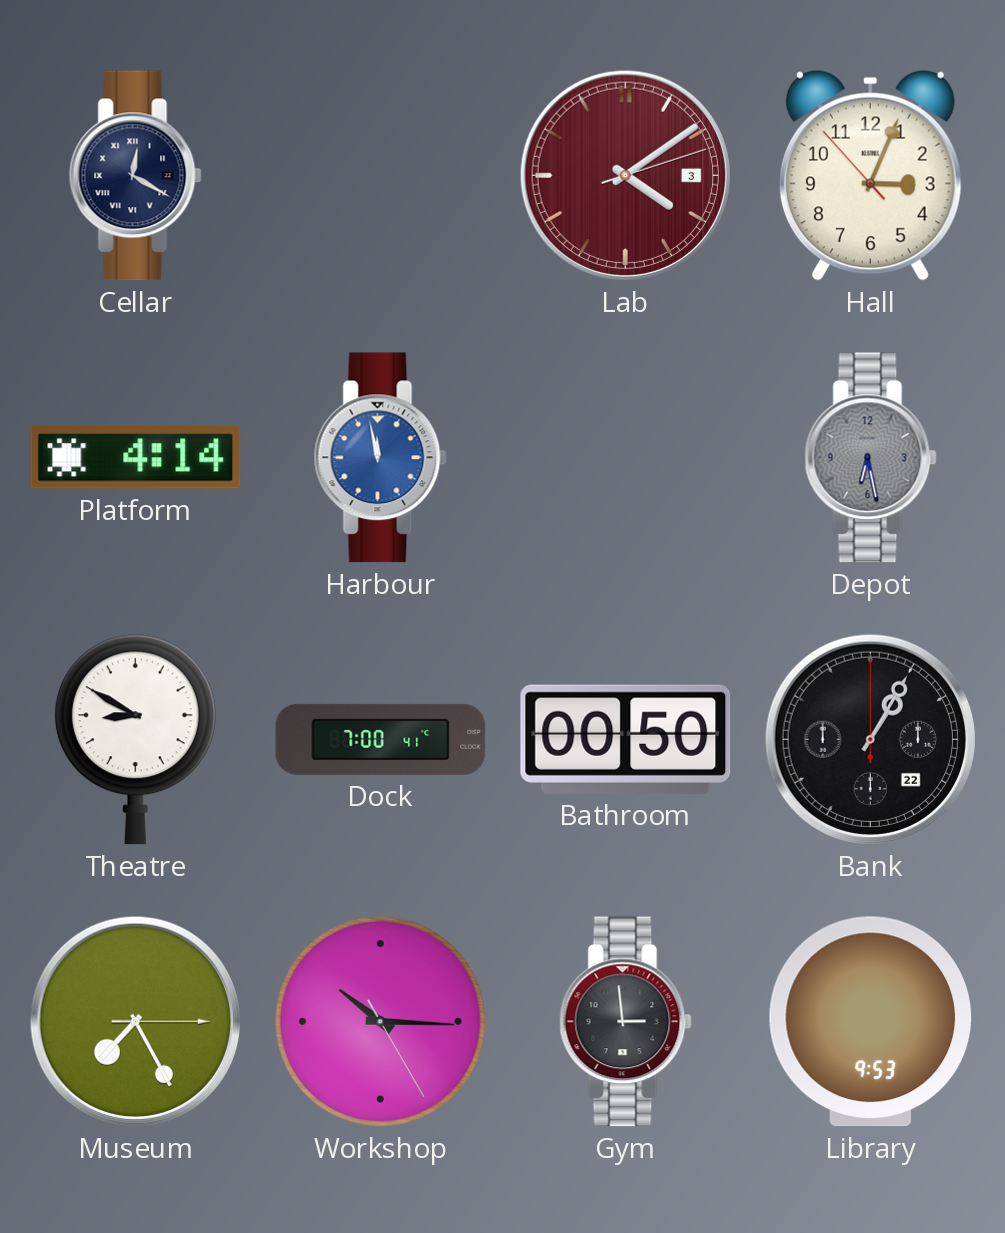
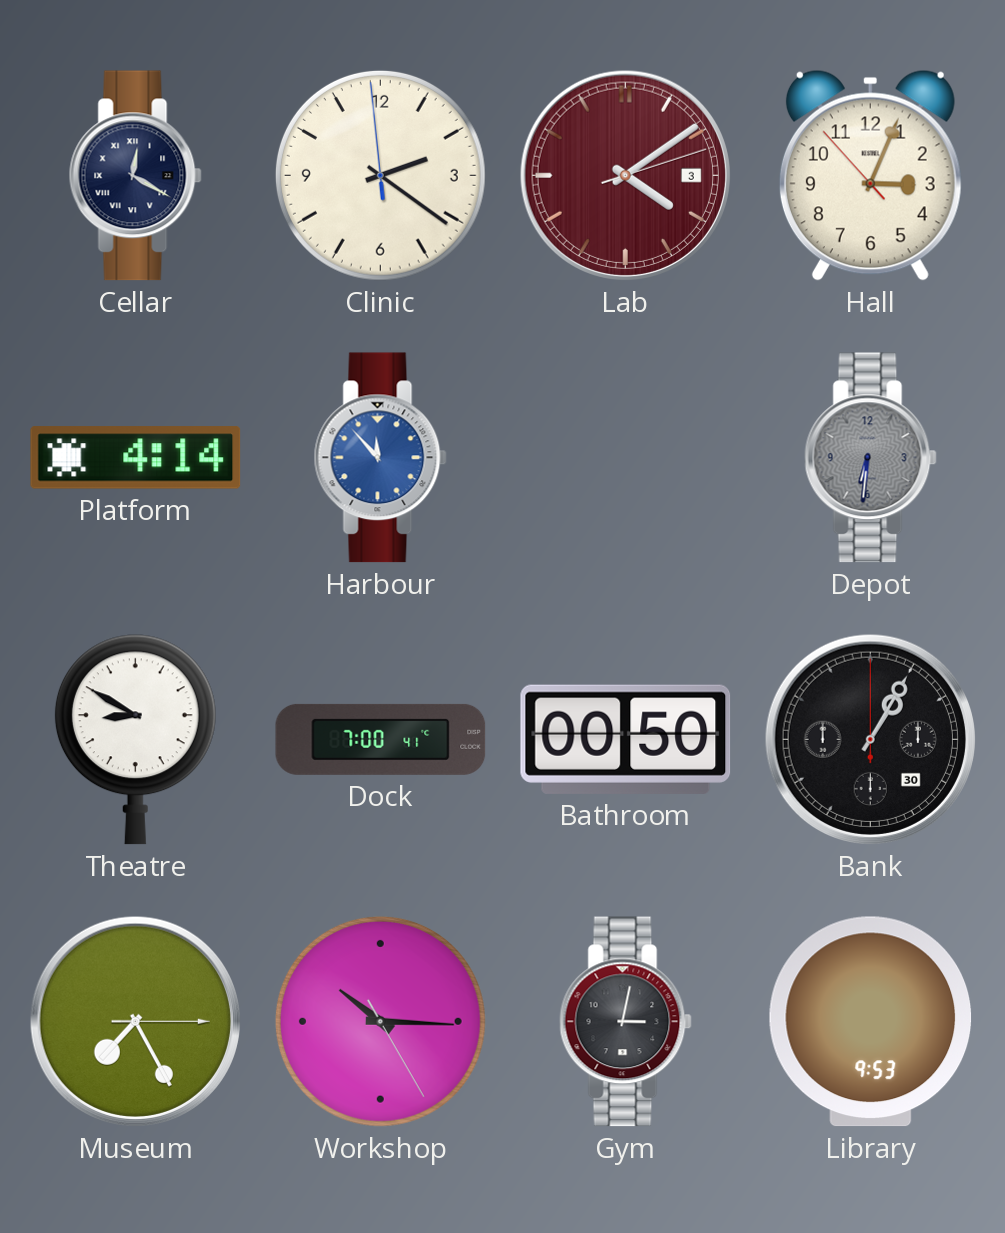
Clinic: none -> 2:20
Harbour: 11:58 -> 11:53
Depot: 6:28 -> 6:31
Bank date: 22 -> 30
Gym: 2:59 -> 3:02
